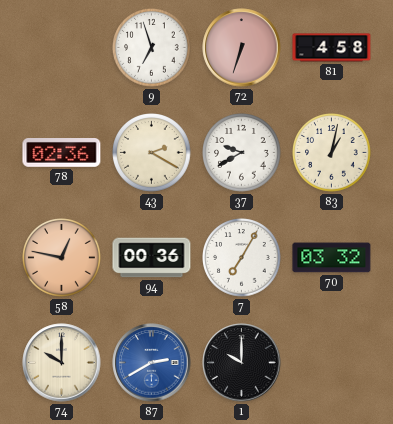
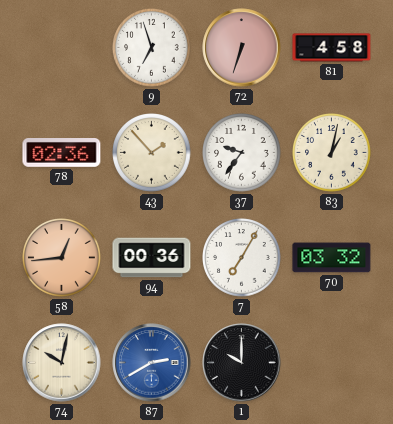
43: 2:20 -> 1:53
37: 9:40 -> 9:36
58: 12:47 -> 12:44
74: 10:00 -> 10:02
